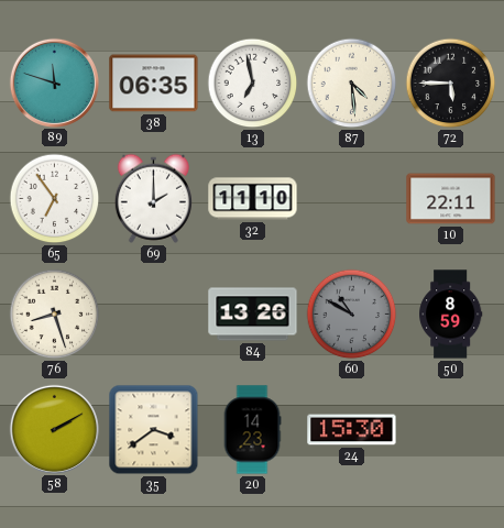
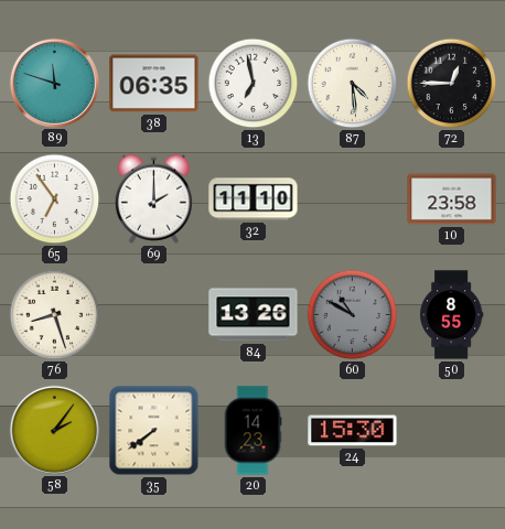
72: 5:45 -> 12:45
10: 22:11 -> 23:58
50: 8:59 -> 8:55
58: 2:10 -> 2:06
35: 3:39 -> 7:39
